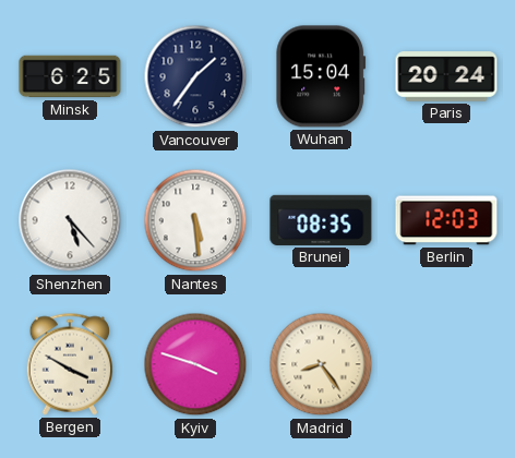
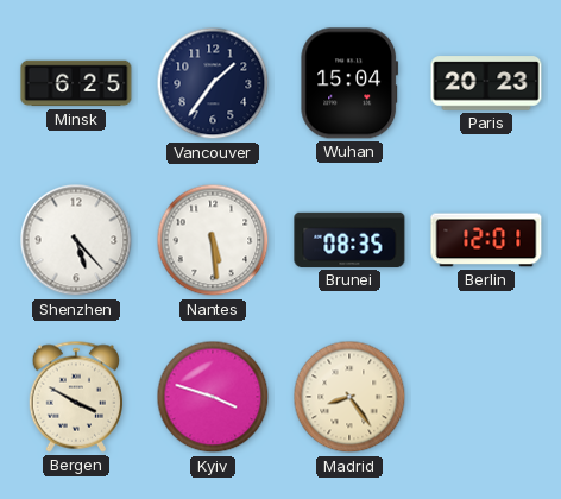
Paris: 20:24 -> 20:23
Berlin: 12:03 -> 12:01
